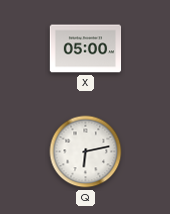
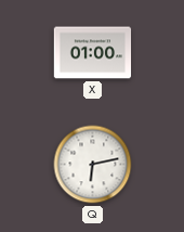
X: 05:00 -> 01:00
